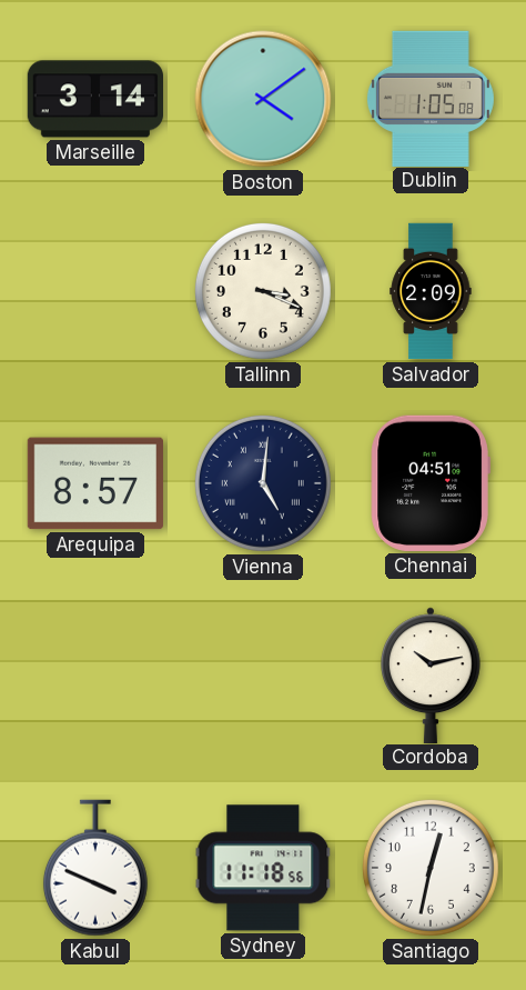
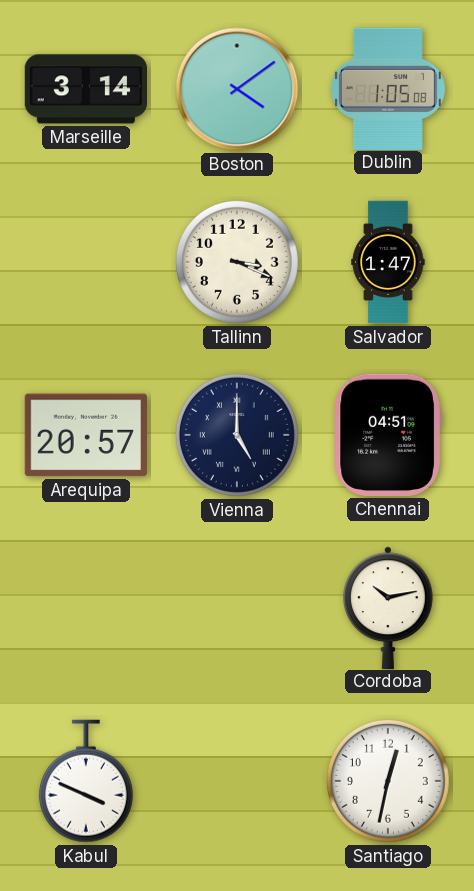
Salvador: 2:09 -> 1:47
Arequipa: 8:57 -> 20:57
Vienna: 5:01 -> 5:00
Sydney: 11:18 -> none
